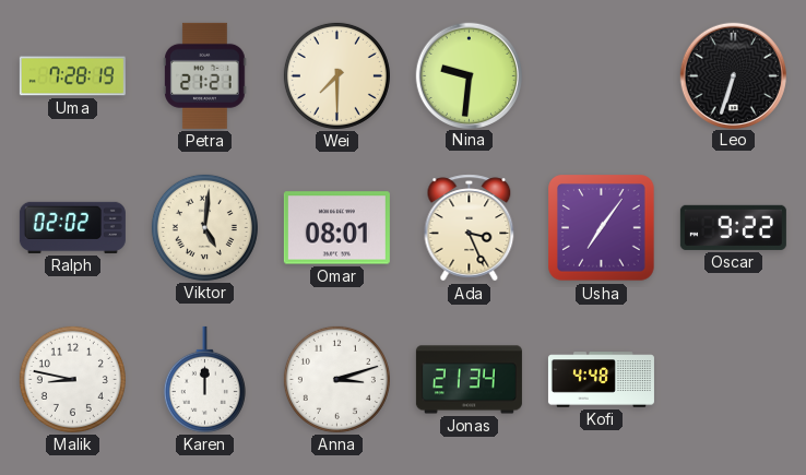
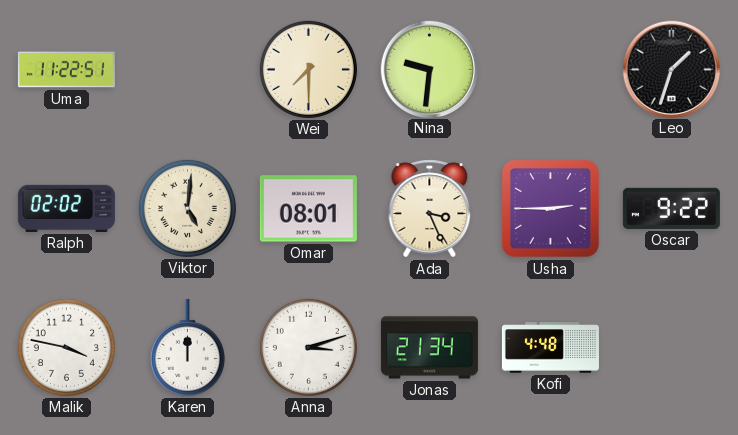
Uma: 7:28 -> 11:22
Petra: 21:21 -> none
Leo: 6:33 -> 1:33
Usha: 7:06 -> 2:45
Malik: 8:47 -> 3:47
